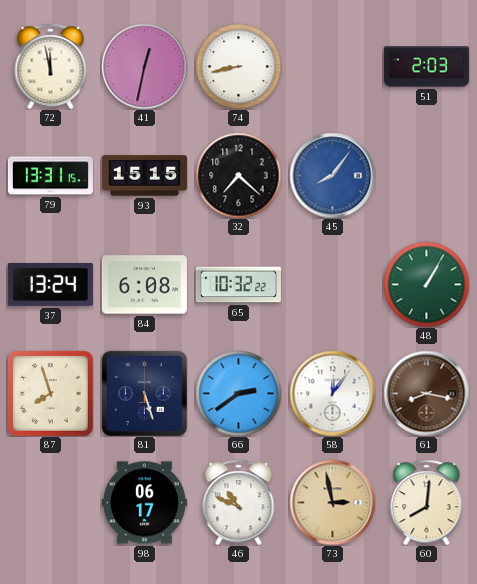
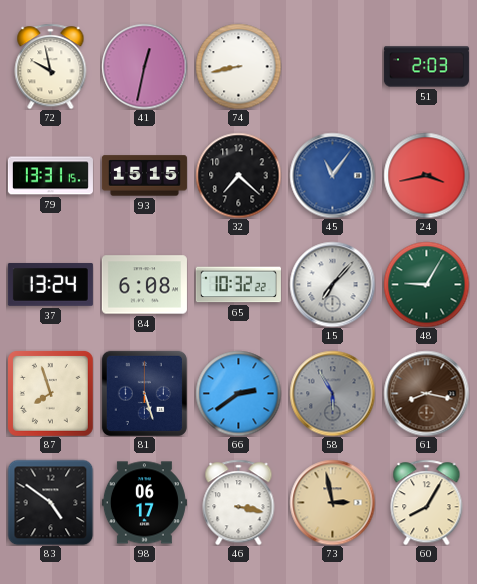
72: 11:58 -> 9:58
45: 8:06 -> 11:06
24: none -> 3:43
15: none -> 7:07
48: 1:05 -> 9:05
58: 12:06 -> 5:55
58 dial: white -> grey
83: none -> 4:51
46: 10:49 -> 3:17
60: 8:01 -> 8:05
